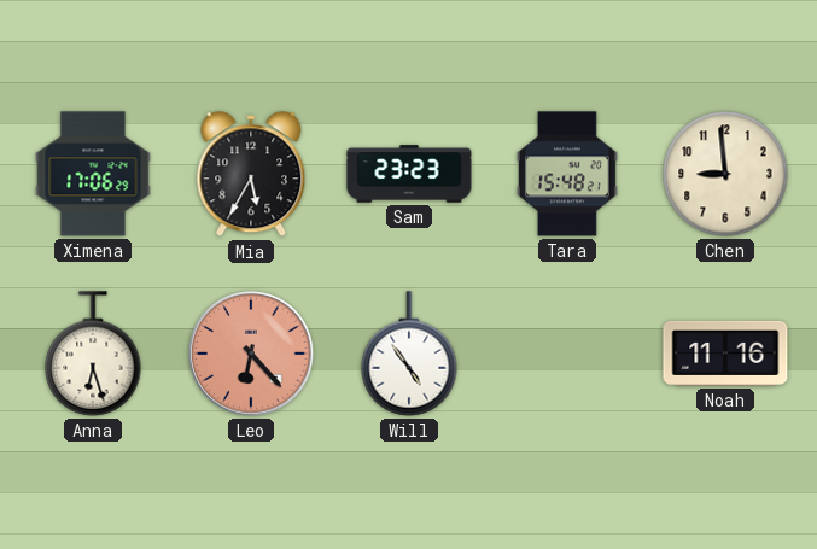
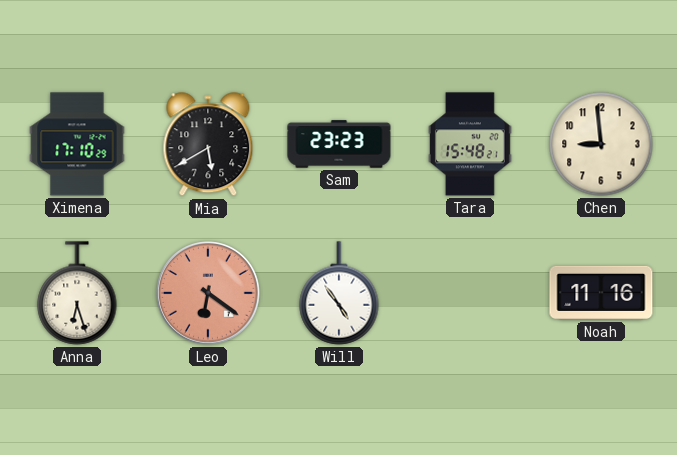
Ximena: 17:06 -> 17:10
Mia: 5:35 -> 5:40
Leo: 6:23 -> 6:21
